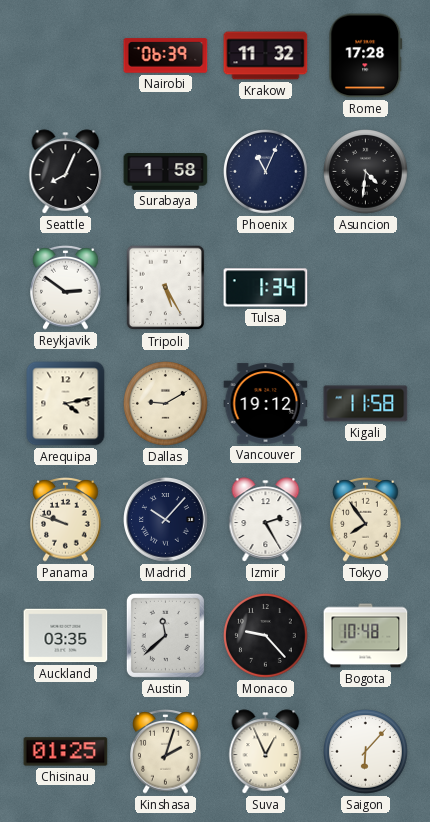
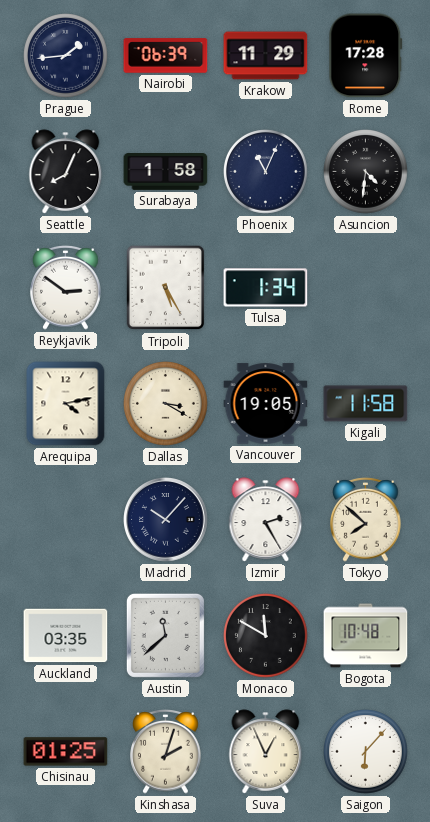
Prague: none -> 1:44
Krakow: 11:32 -> 11:29
Dallas: 9:10 -> 3:20
Vancouver: 19:12 -> 19:05
Panama: 9:48 -> none
Tokyo: 7:54 -> 7:52
Monaco: 9:23 -> 11:50
